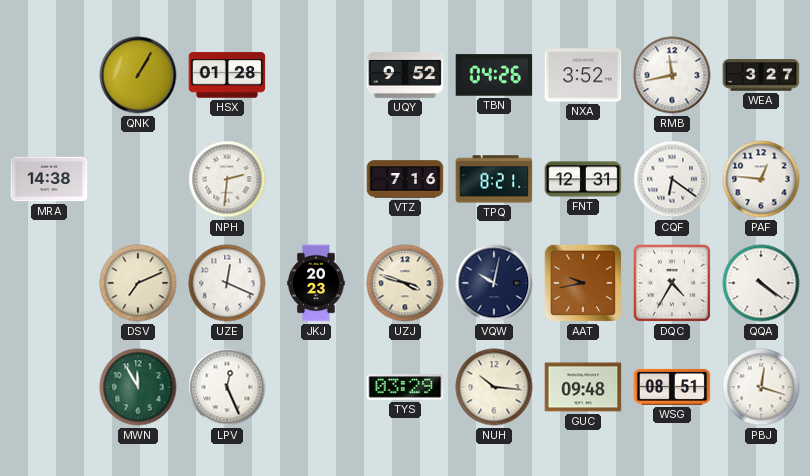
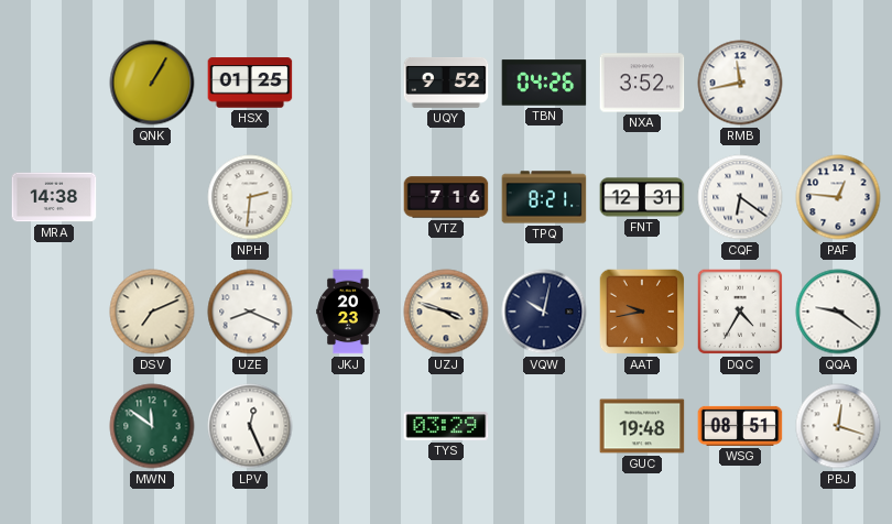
HSX: 01:28 -> 01:25
WEA: 3:27 -> none
UZE: 12:19 -> 8:19
QQA: 4:21 -> 9:21
MWN: 11:55 -> 11:51
NUH: 10:16 -> none
GUC: 09:48 -> 19:48
